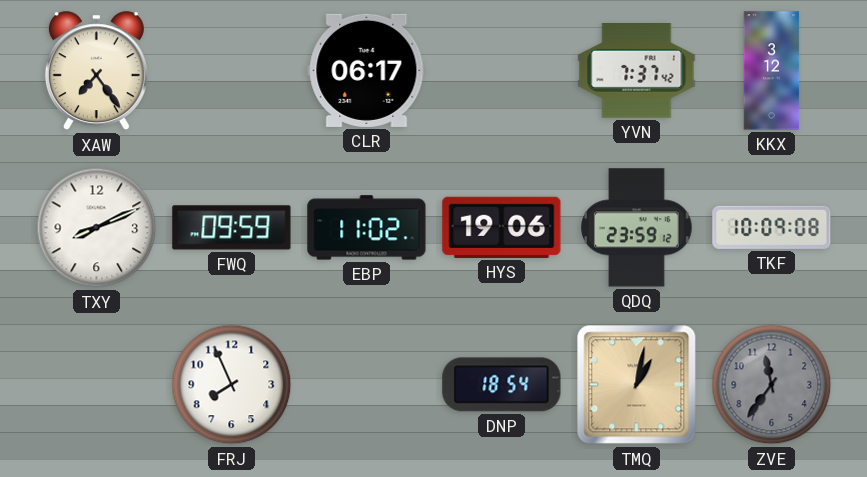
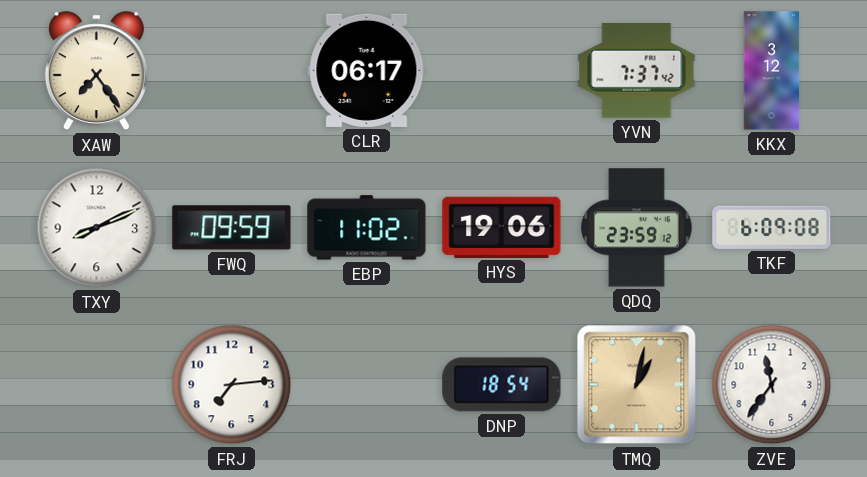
TKF: 10:09 -> 6:09
FRJ: 7:56 -> 7:14
ZVE dial: grey -> white
